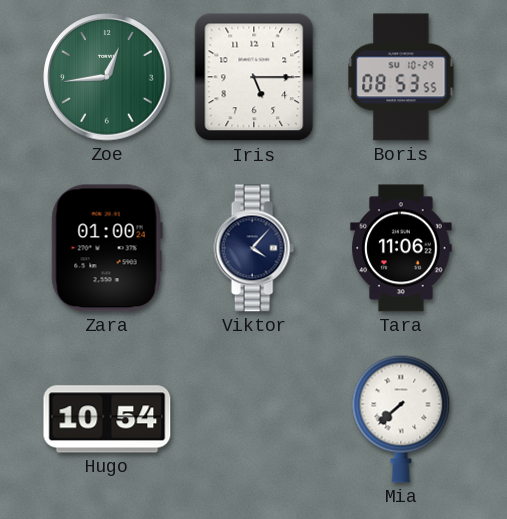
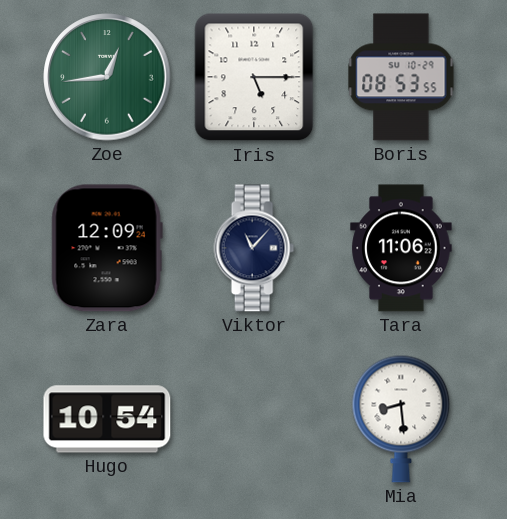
Zara: 01:00 -> 12:09
Viktor: 4:07 -> 11:07
Mia: 7:38 -> 8:29
